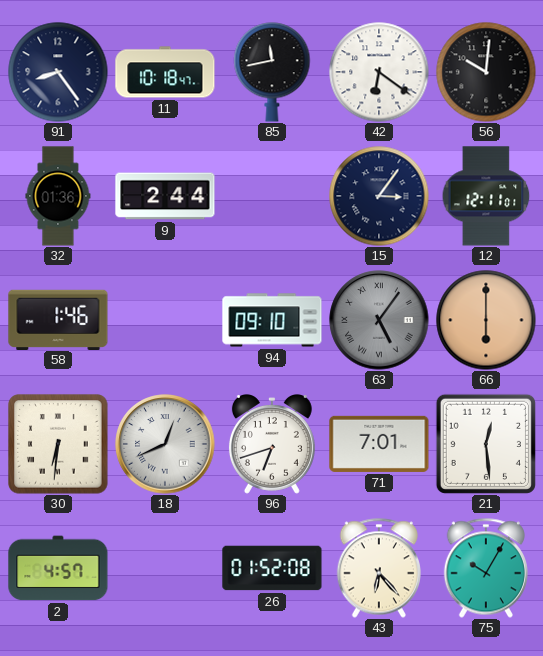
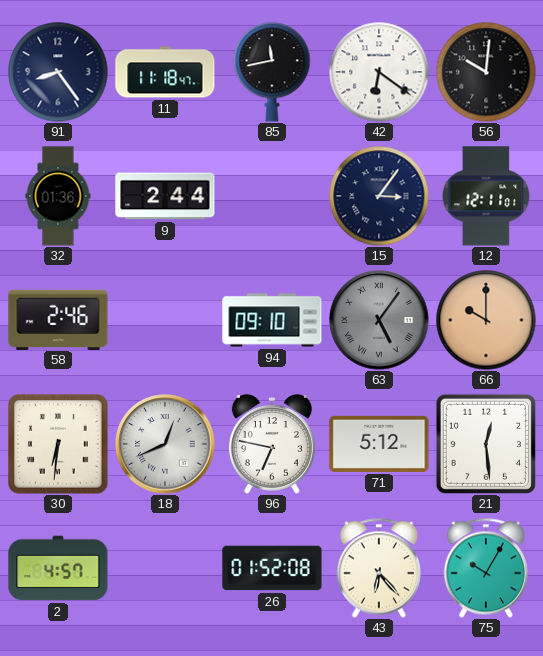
11: 10:18 -> 11:18
58: 1:46 -> 2:46
66: 6:00 -> 10:00
96: 6:42 -> 6:47
71: 7:01 -> 5:12
